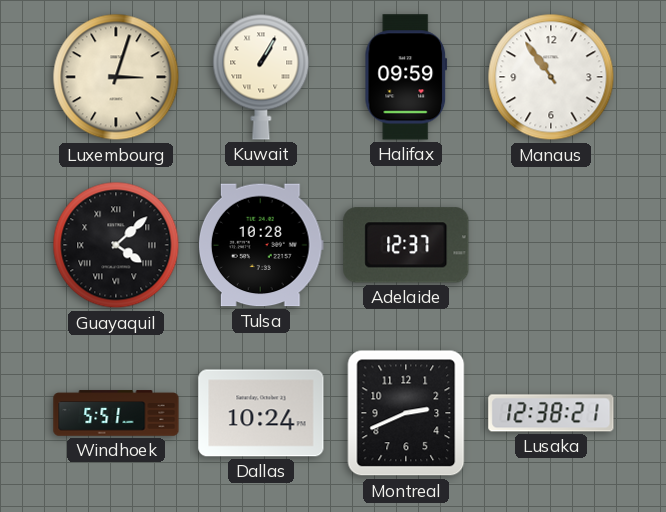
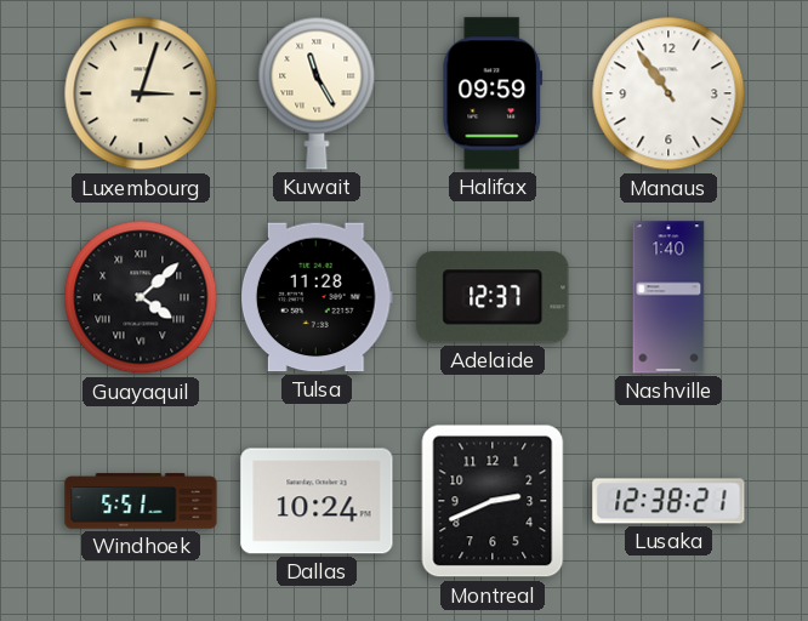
Kuwait: 1:05 -> 11:25
Tulsa: 10:28 -> 11:28
Nashville: none -> 1:40
